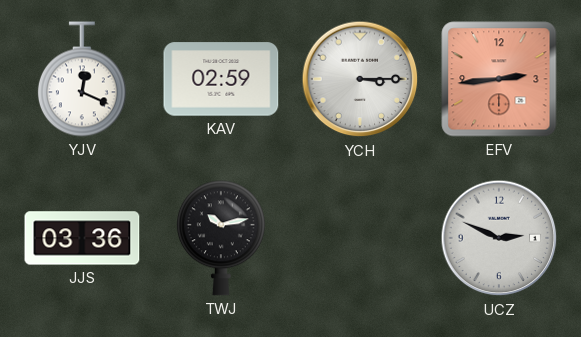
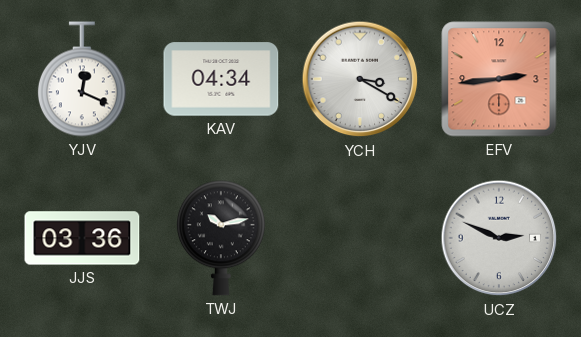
KAV: 02:59 -> 04:34
YCH: 3:15 -> 3:20
